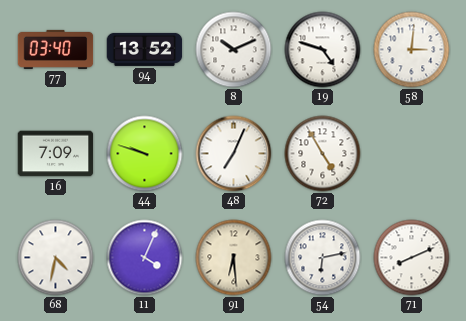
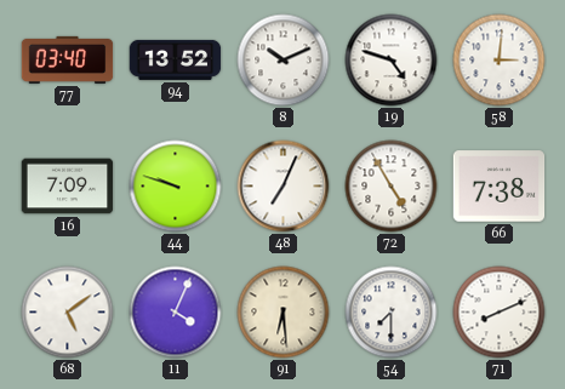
66: none -> 7:38
68: 4:32 -> 5:09
54: 6:13 -> 7:30
